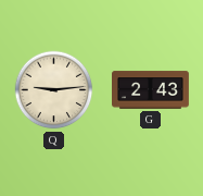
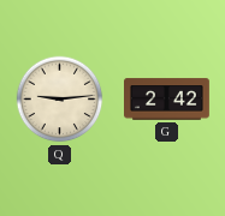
G: 2:43 -> 2:42
